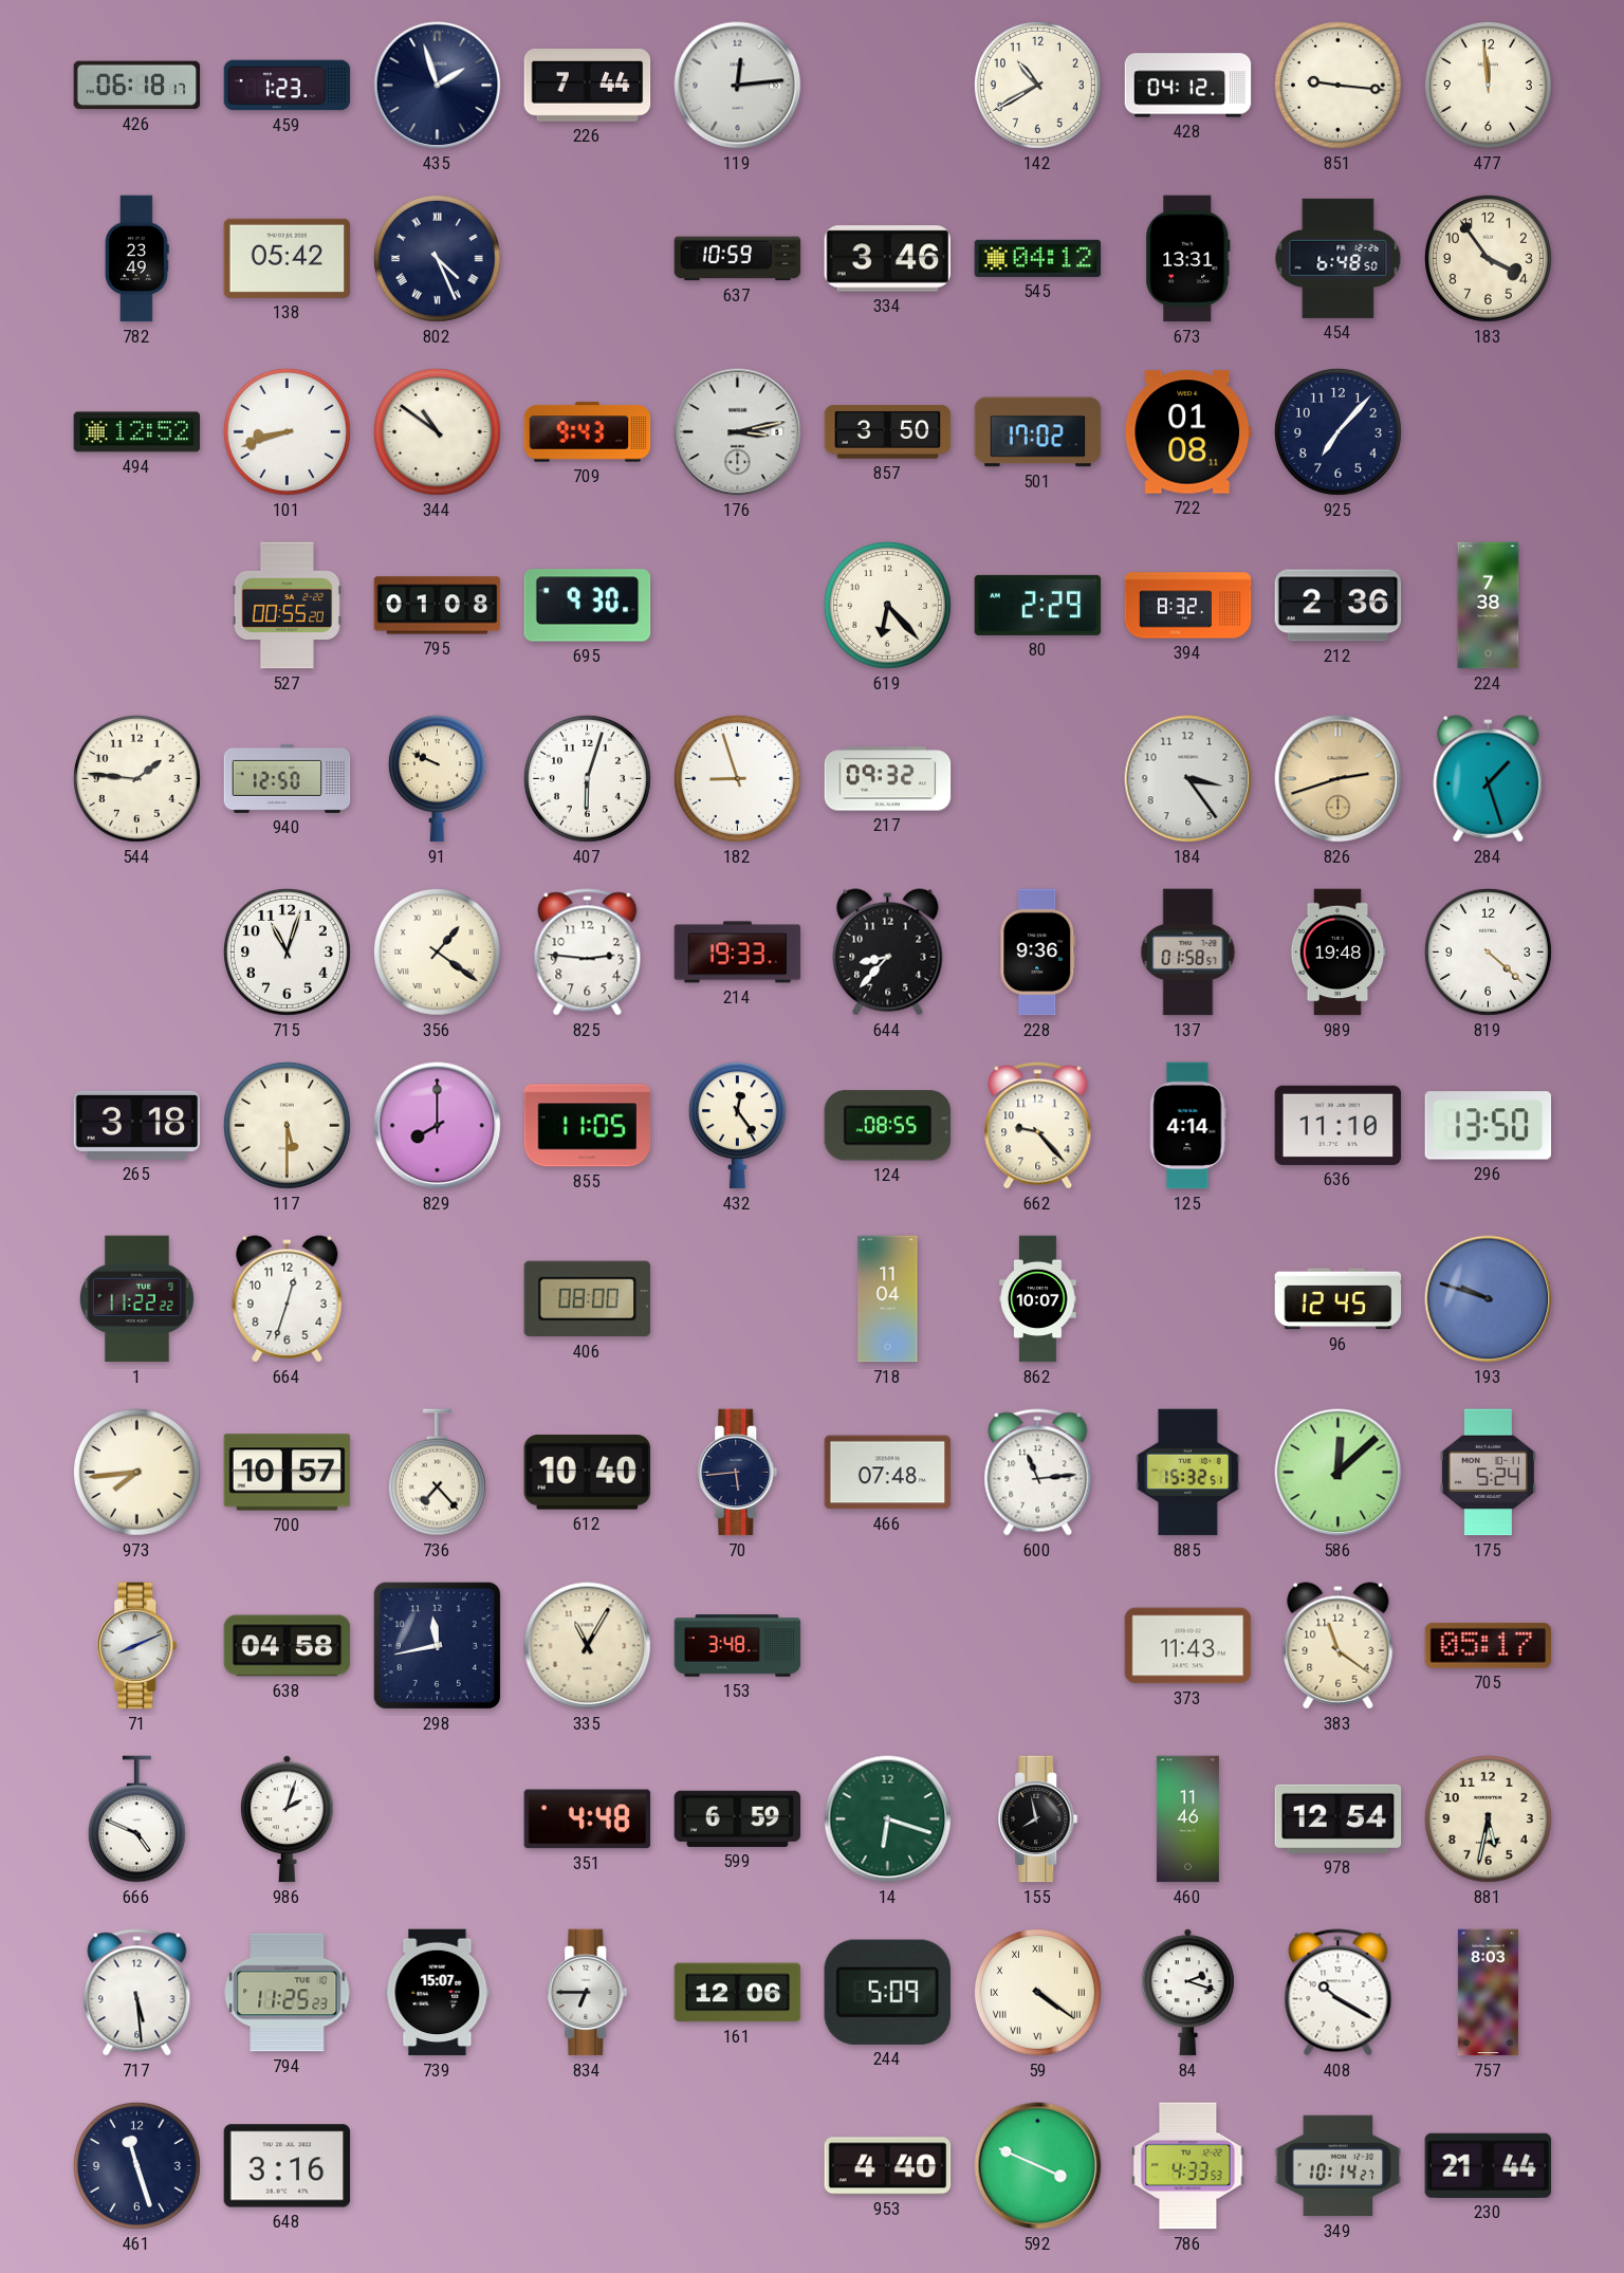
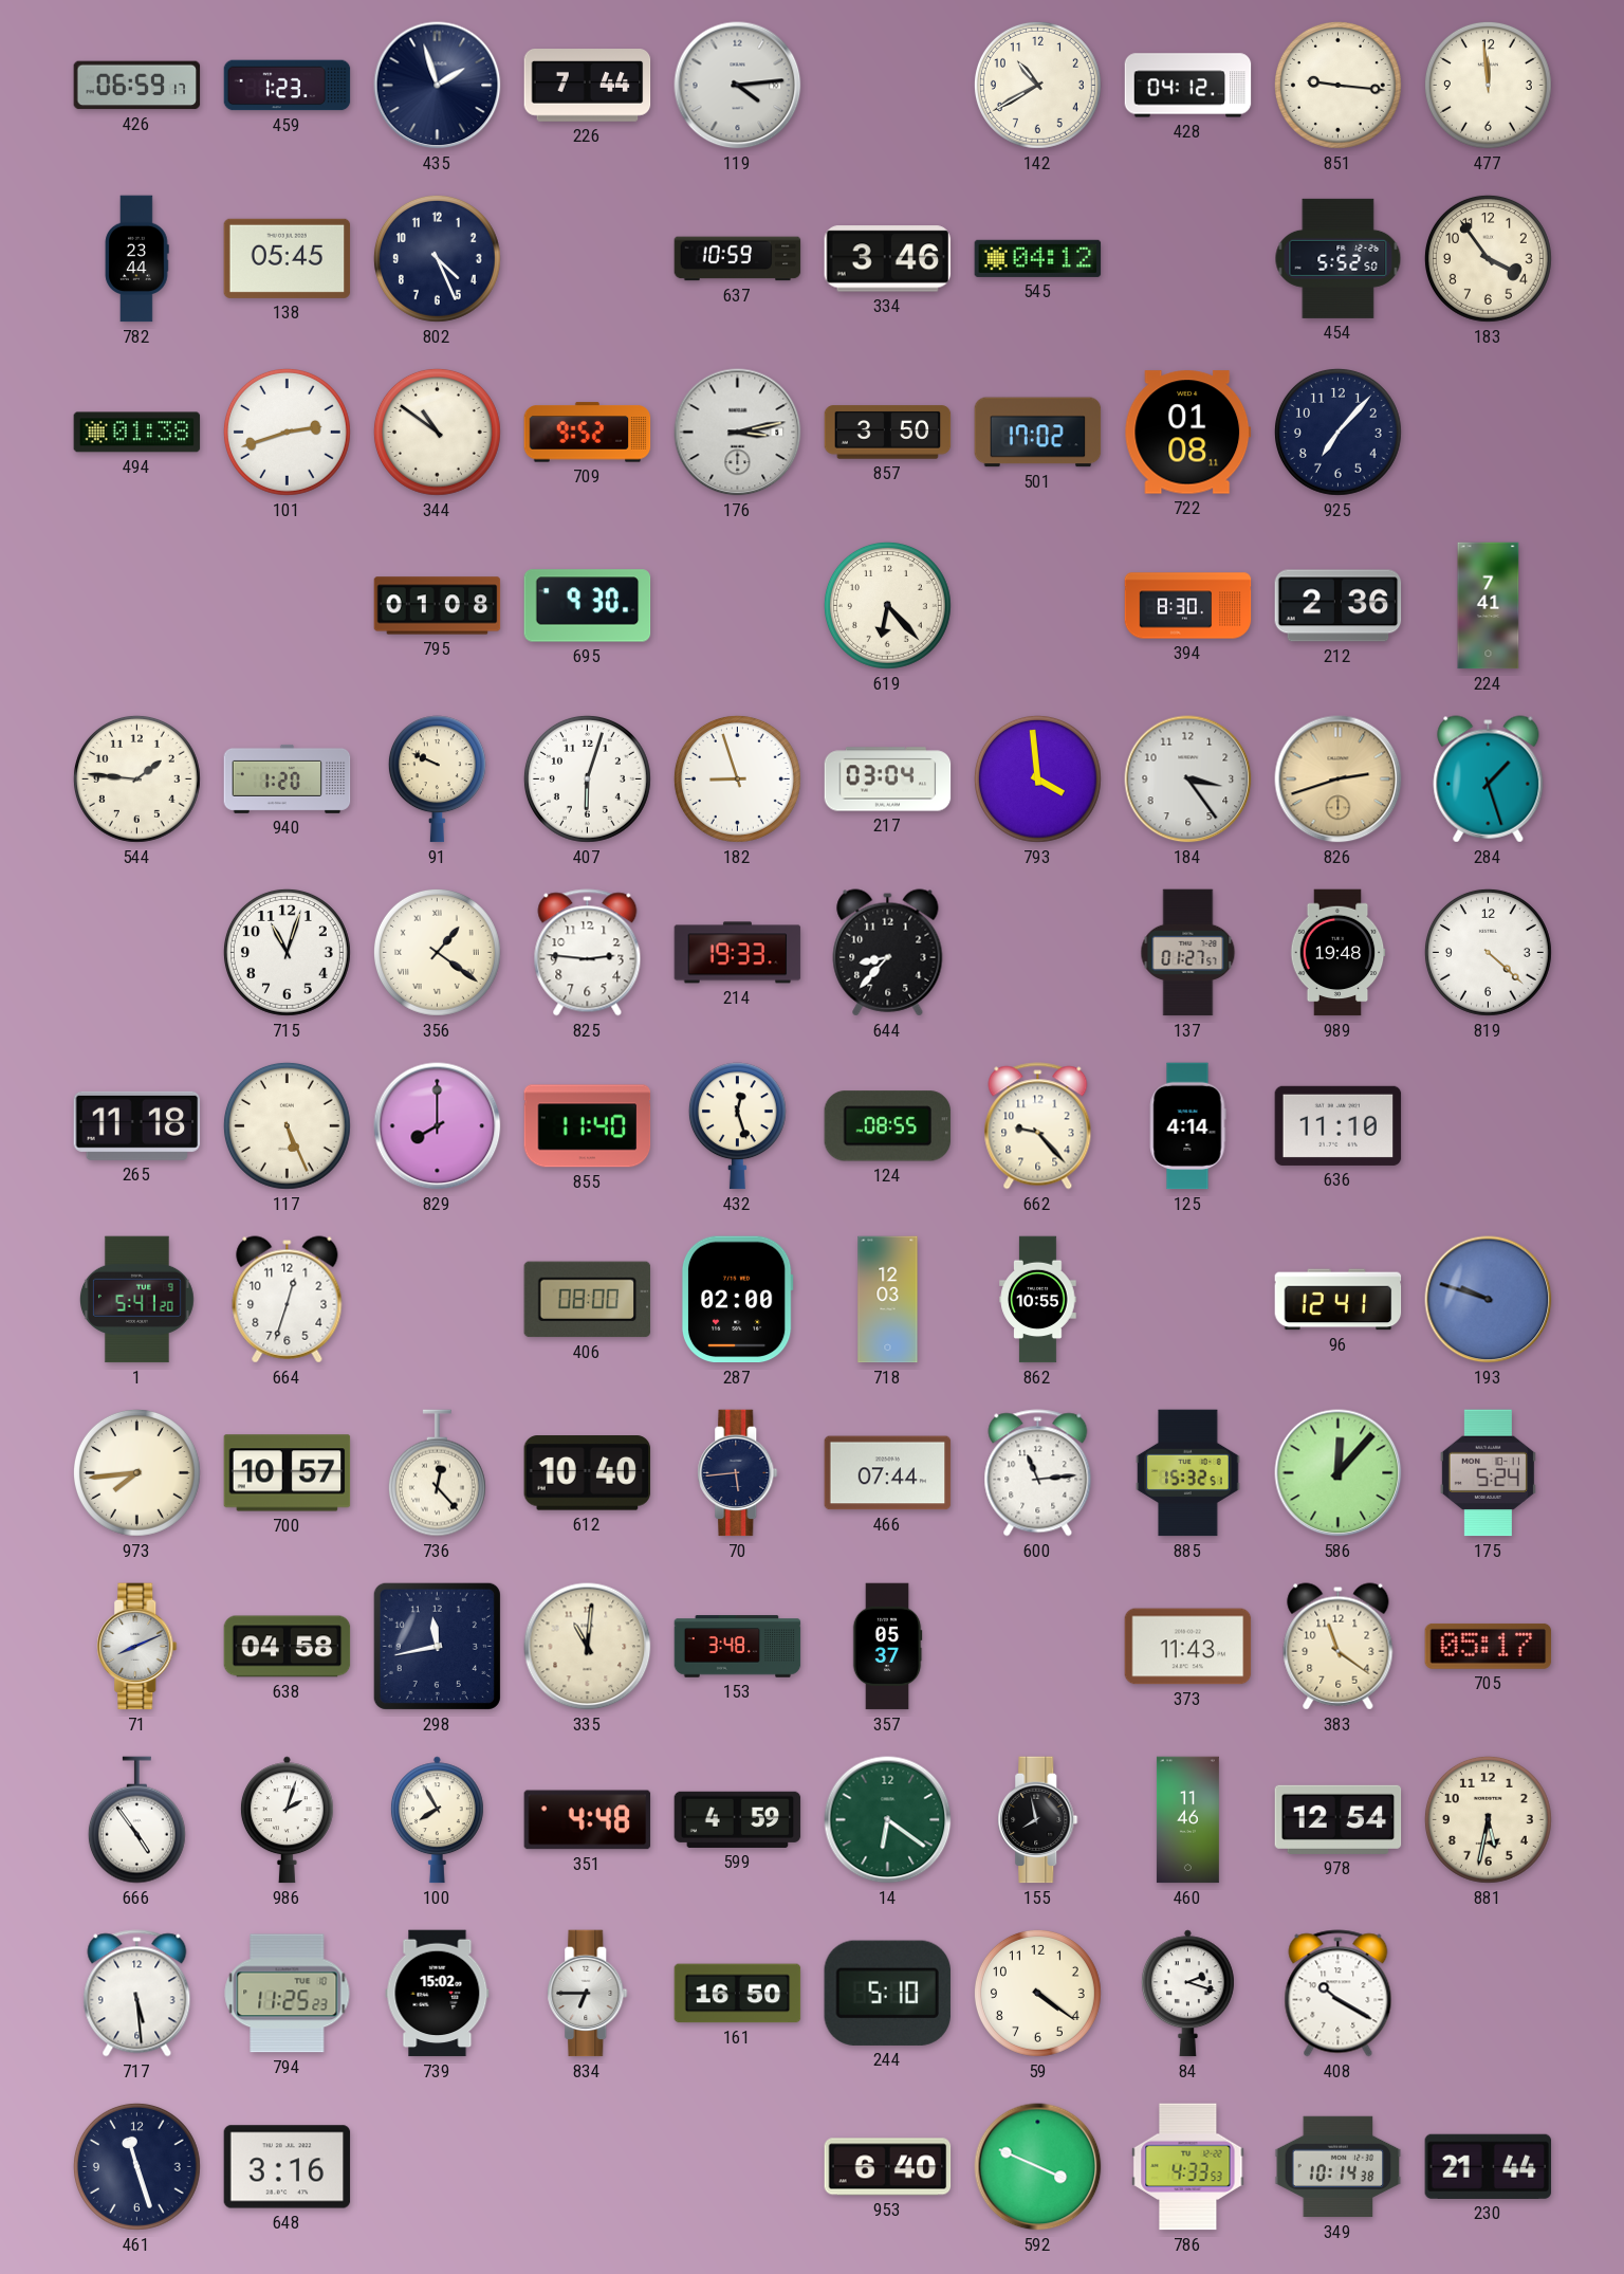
426: 06:18 -> 06:59
119: 12:14 -> 4:14
782: 23:49 -> 23:44
138: 05:42 -> 05:45
802 numerals: Roman -> Arabic
673: 13:31 -> none
454: 6:48 -> 5:52
494: 12:52 -> 01:38
101: 8:42 -> 2:42
709: 9:43 -> 9:52
527: 00:55 -> none
80: 2:29 -> none
394: 8:32 -> 8:30
224: 7:38 -> 7:41
940: 12:50 -> 1:20
217: 09:32 -> 03:04
793: none -> 3:59
228: 9:36 -> none
137: 01:58 -> 01:27
265: 3:18 -> 11:18
117: 5:30 -> 5:26
855: 11:05 -> 11:40
432: 12:24 -> 12:27
296: 13:50 -> none
1: 11:22 -> 5:41
287: none -> 02:00
718: 11:04 -> 12:03
862: 10:07 -> 10:55
96: 12:45 -> 12:41
736: 7:23 -> 12:23
466: 07:48 -> 07:44
586: 12:08 -> 12:07
335: 11:05 -> 11:01
357: none -> 05:37
666: 4:49 -> 4:54
100: none -> 7:55
599: 6:59 -> 4:59
14: 6:18 -> 6:21
739: 15:07 -> 15:02
161: 12:06 -> 16:50
244: 5:09 -> 5:10
59 numerals: Roman -> Arabic
757: 8:03 -> none
953: 4:40 -> 6:40
349: 10:14:27 -> 10:14:38
